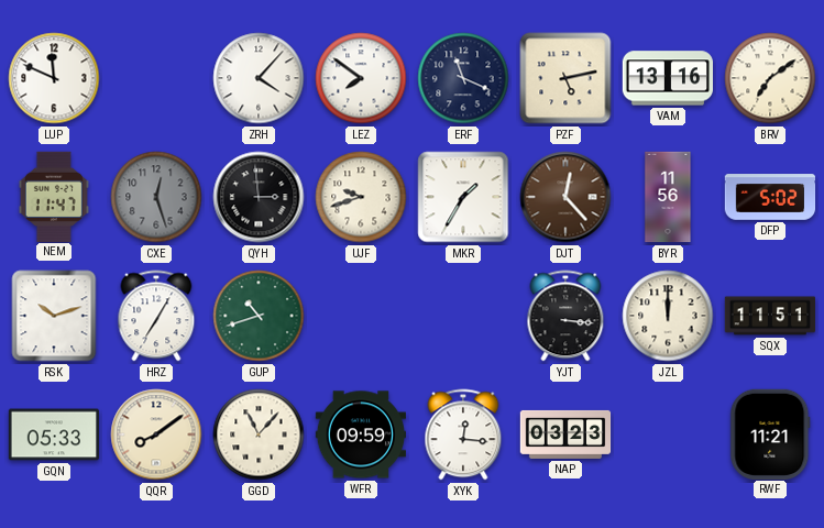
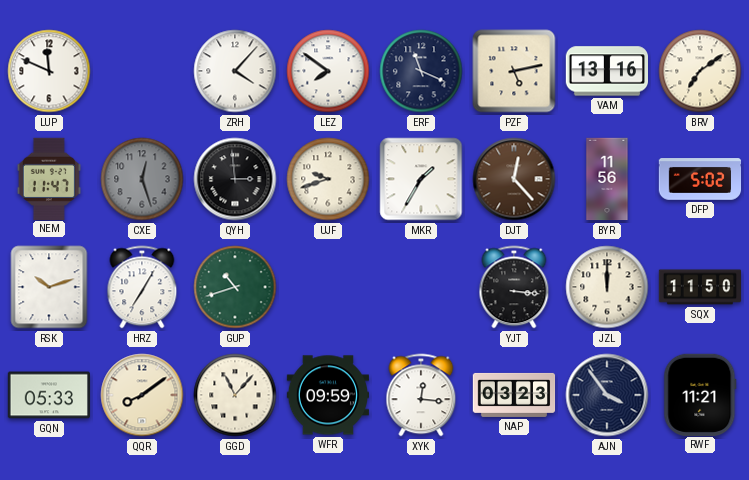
SQX: 11:51 -> 11:50
AJN: none -> 3:54
